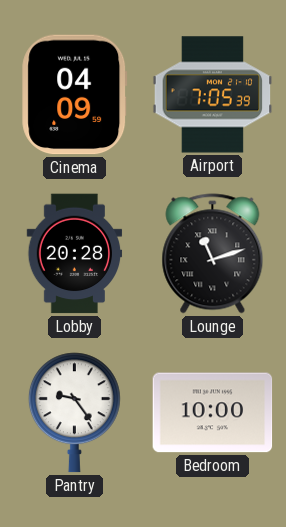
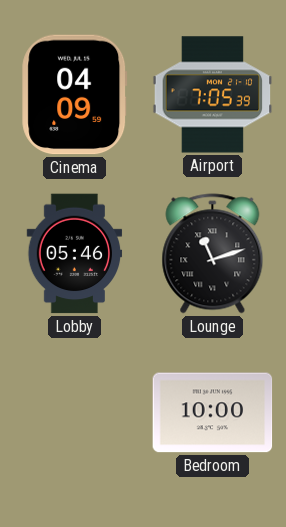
Lobby: 20:28 -> 05:46
Pantry: 9:24 -> none
